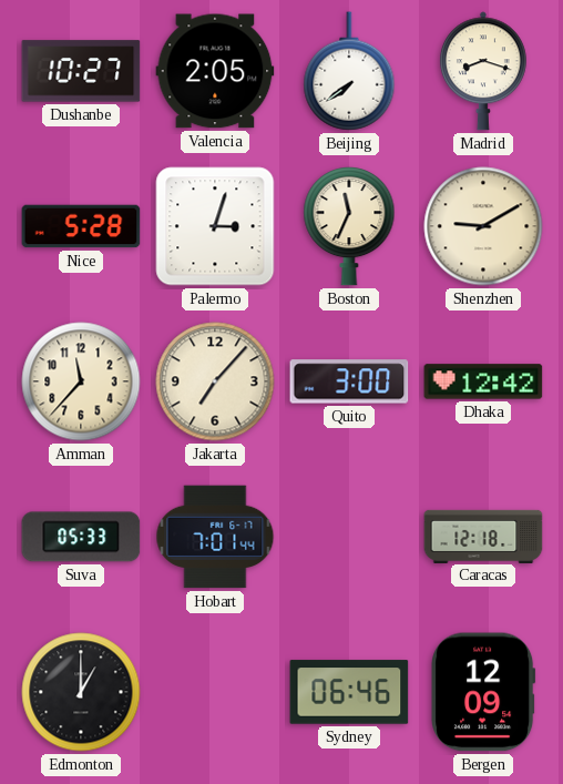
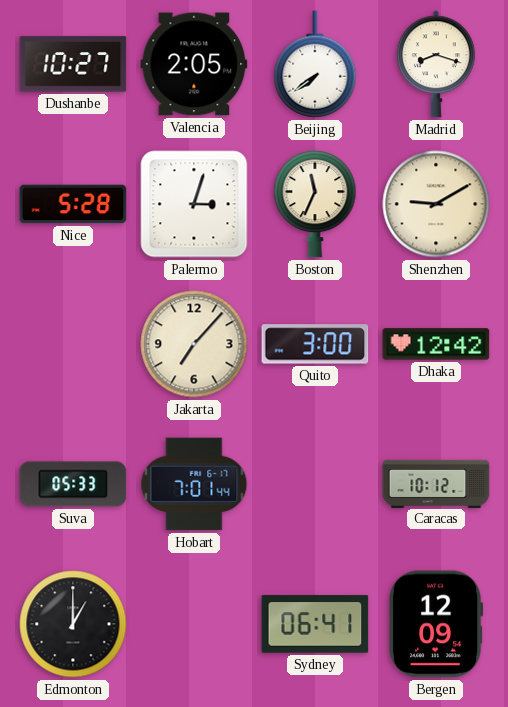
Amman: 11:37 -> none
Caracas: 12:18 -> 10:12
Sydney: 06:46 -> 06:41
